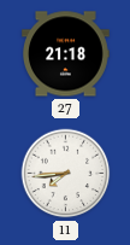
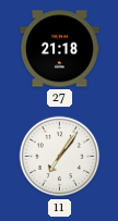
11: 7:44 -> 7:06
